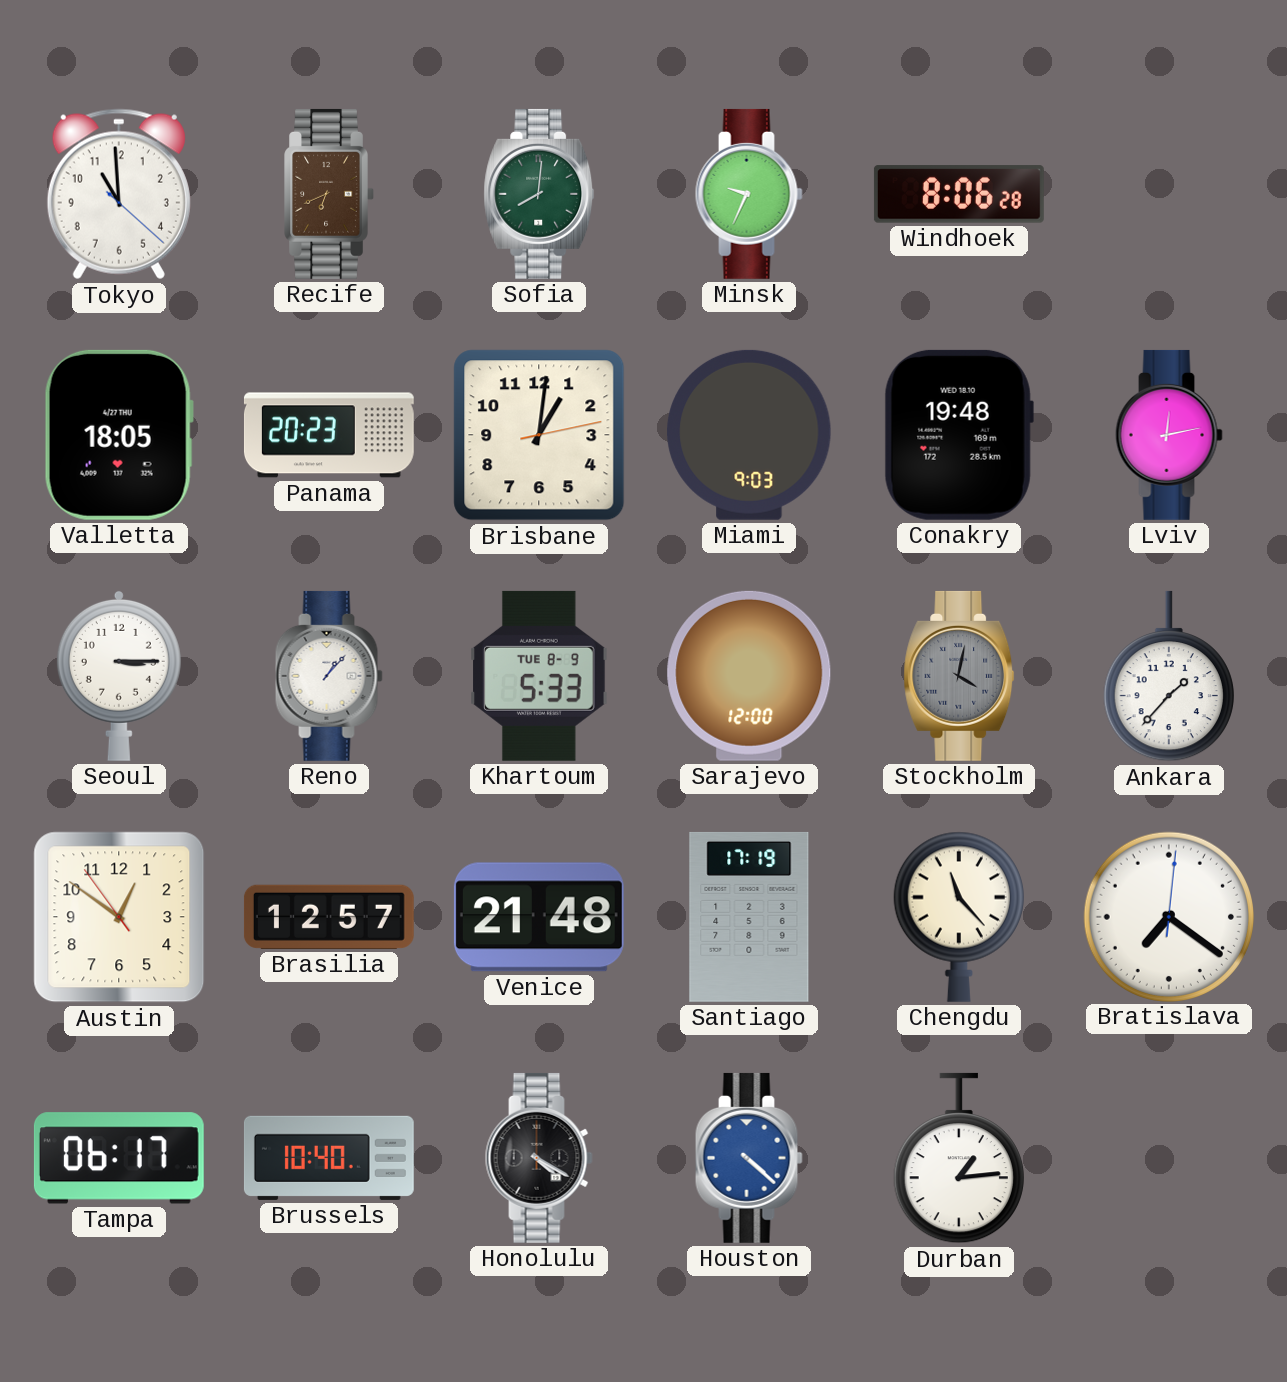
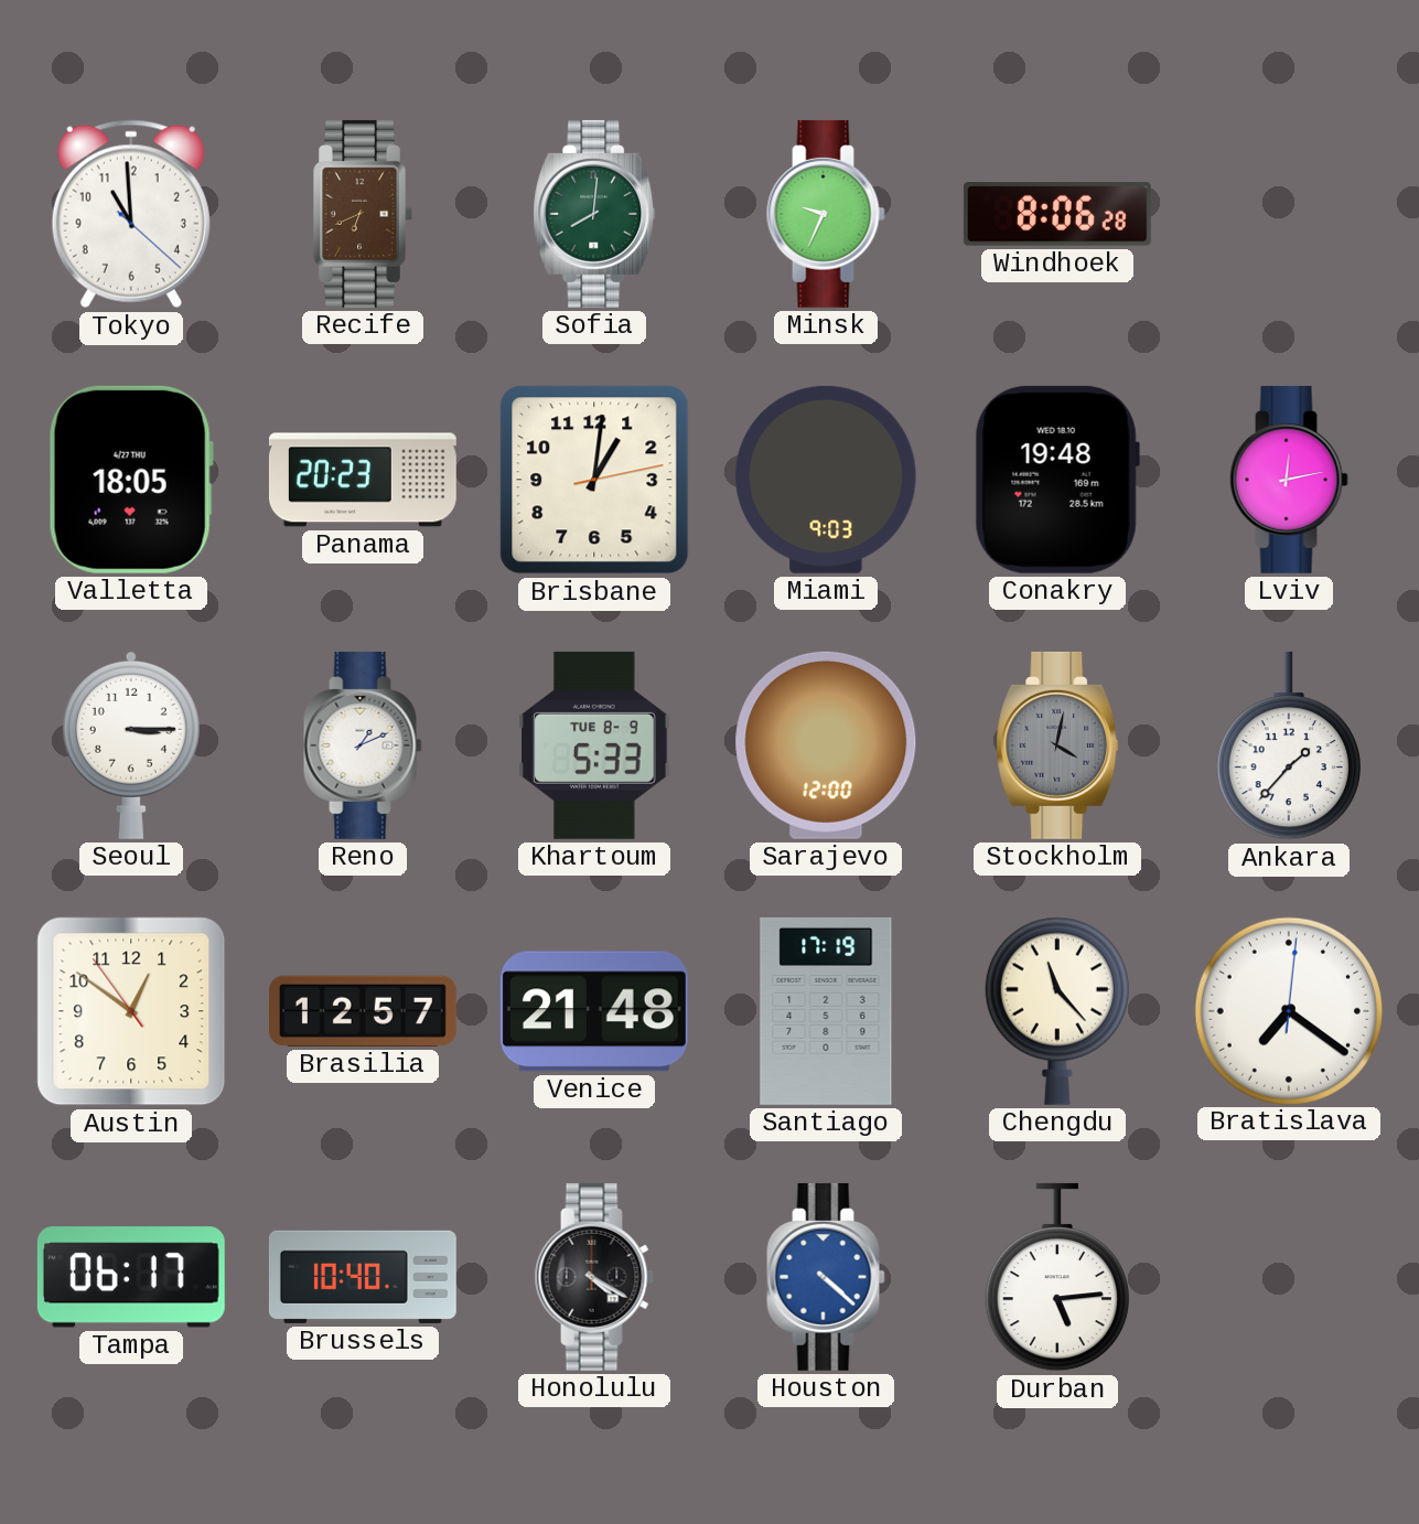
Reno: 1:07 -> 1:11
Durban: 1:14 -> 5:14
